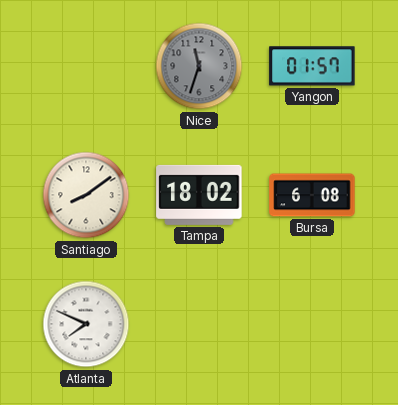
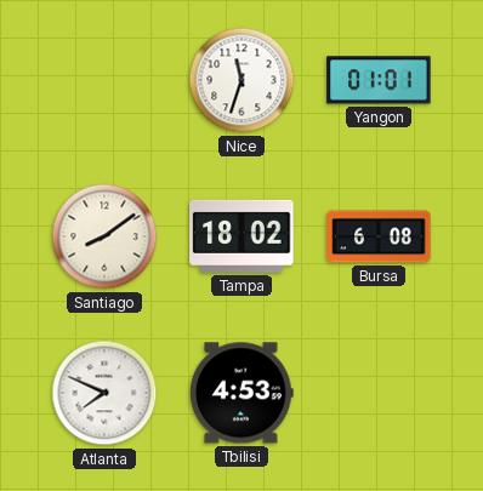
Nice dial: grey -> white
Yangon: 01:57 -> 01:01
Tbilisi: none -> 4:53
